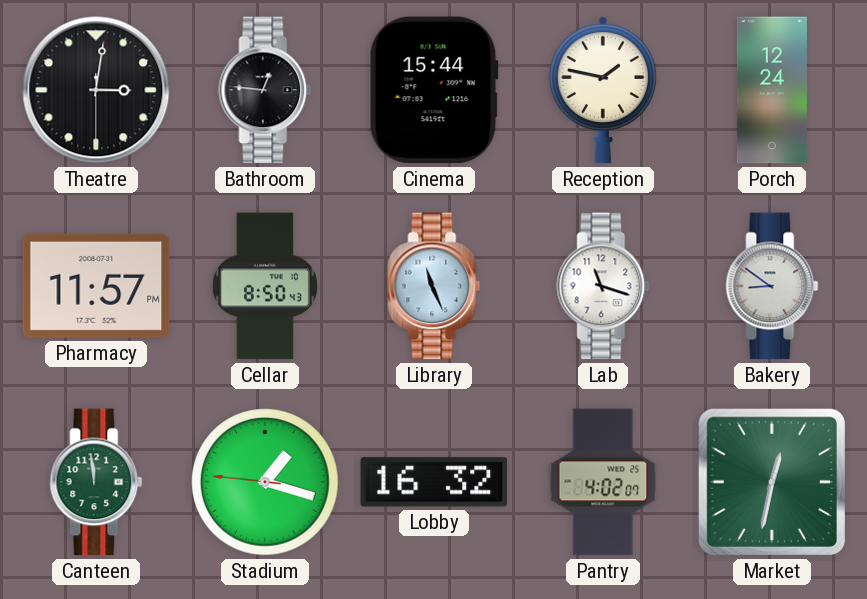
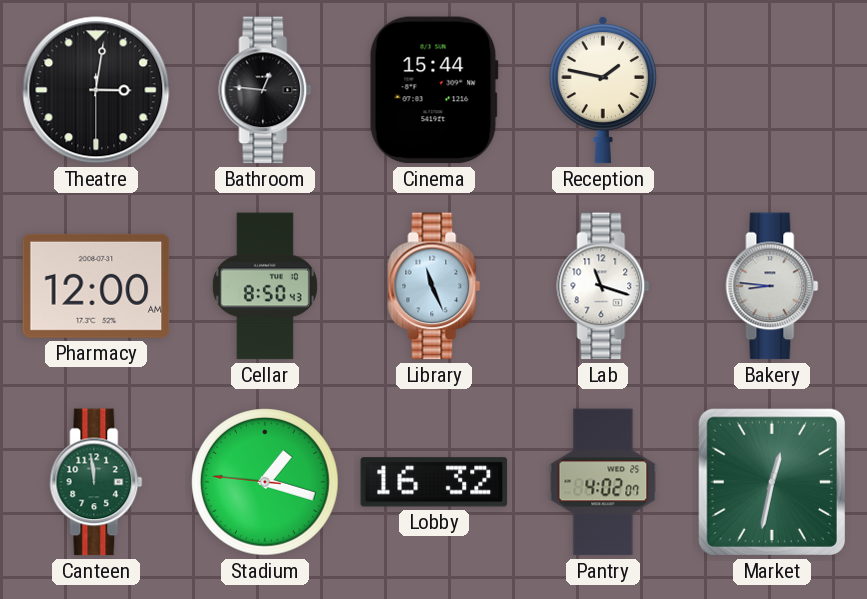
Porch: 12:24 -> none
Pharmacy: 11:57 -> 12:00
Bakery: 8:51 -> 8:46
